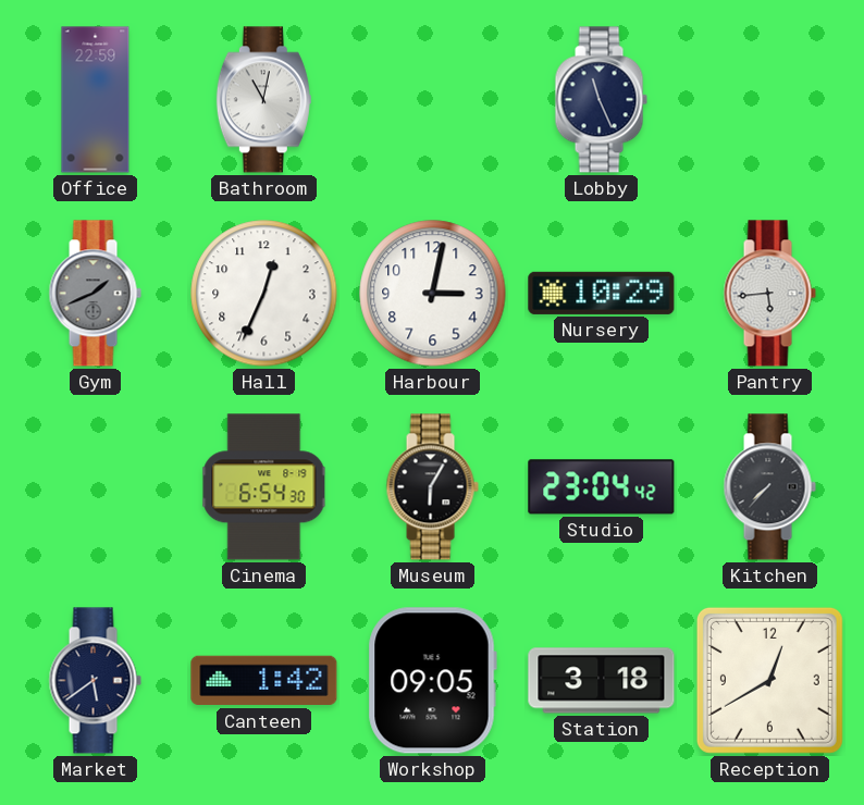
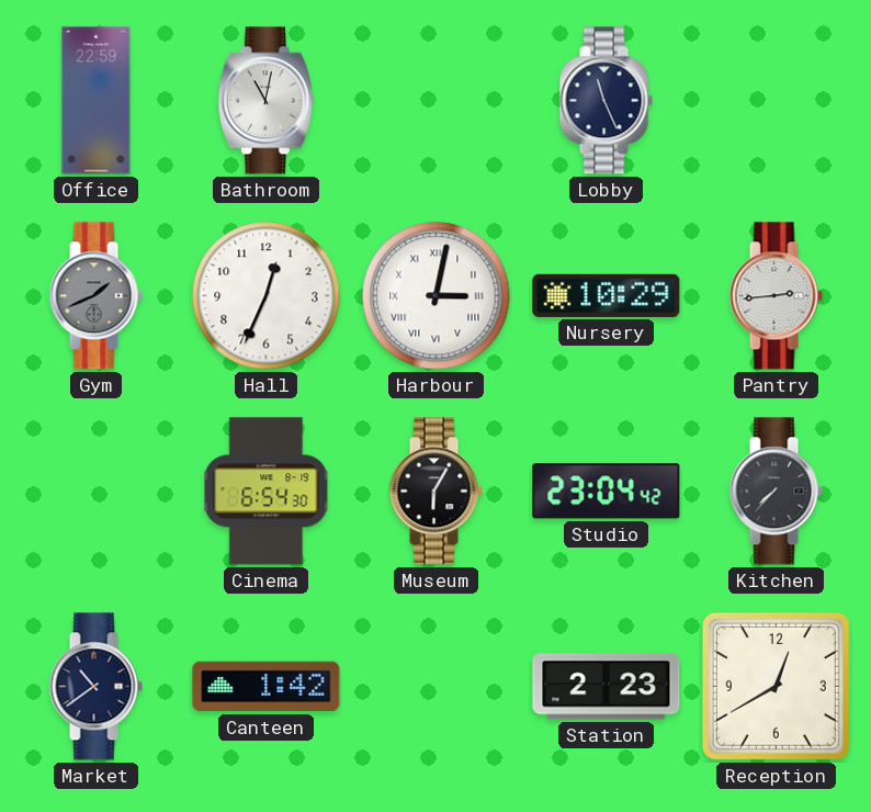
Harbour numerals: Arabic -> Roman
Pantry: 5:44 -> 2:44
Market: 5:39 -> 10:39
Workshop: 09:05 -> none
Station: 3:18 -> 2:23
